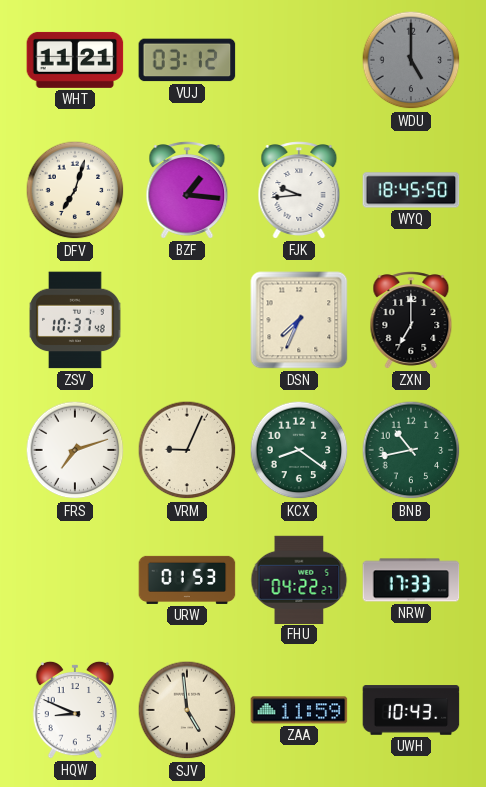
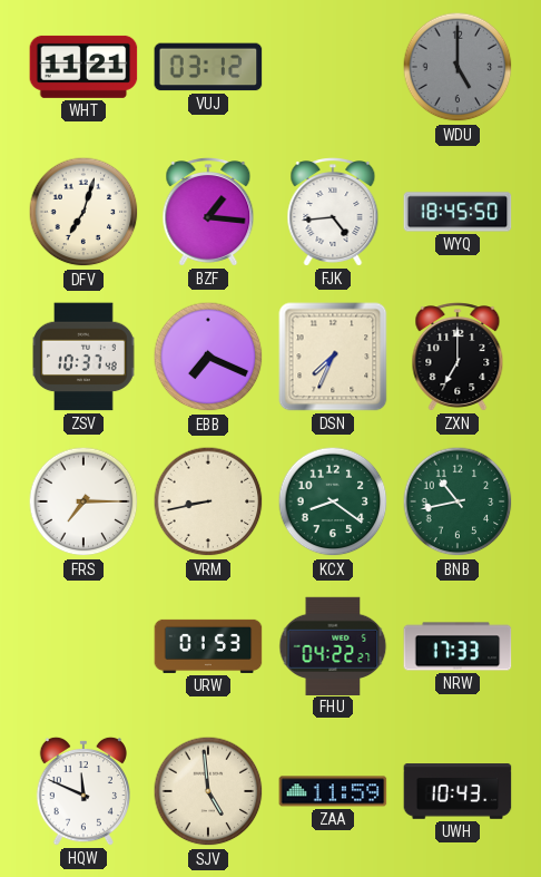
FJK: 9:44 -> 4:44
EBB: none -> 7:19
FRS: 7:12 -> 7:15
VRM: 9:04 -> 8:43
HQW: 8:49 -> 11:49
